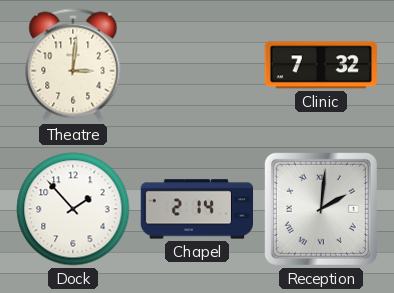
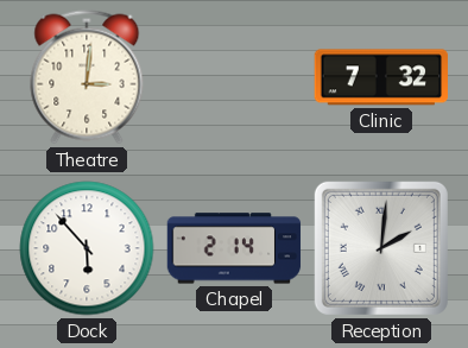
Dock: 1:53 -> 5:53
